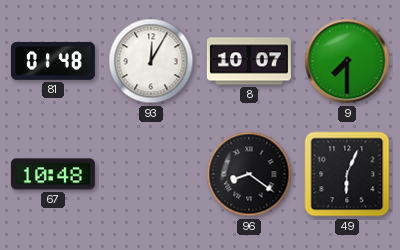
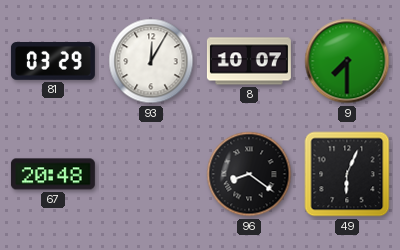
81: 01:48 -> 03:29
67: 10:48 -> 20:48
